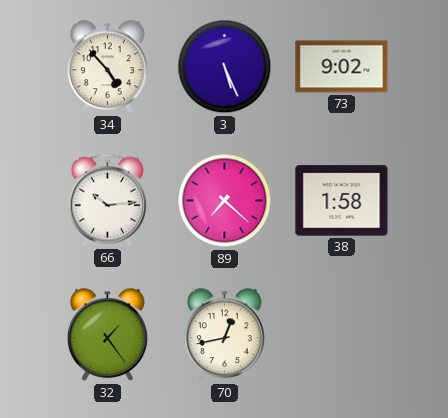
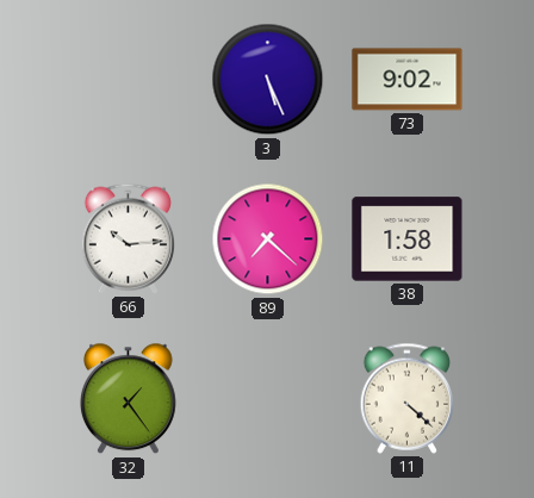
34: 4:53 -> none
70: 12:43 -> none
11: none -> 4:22
